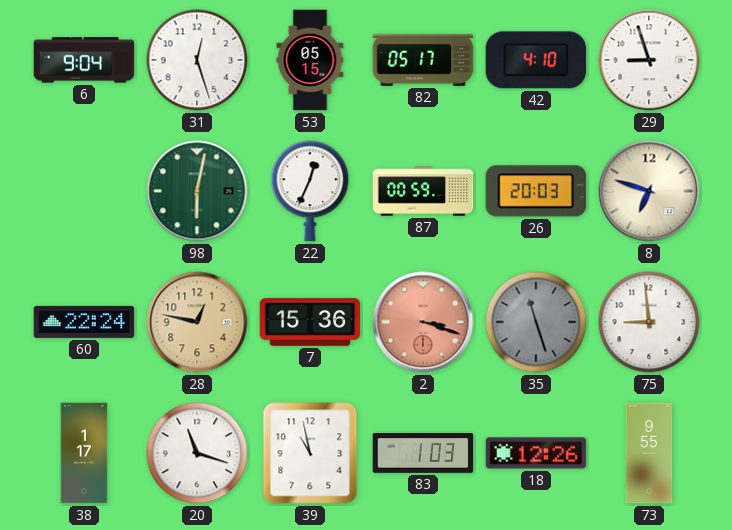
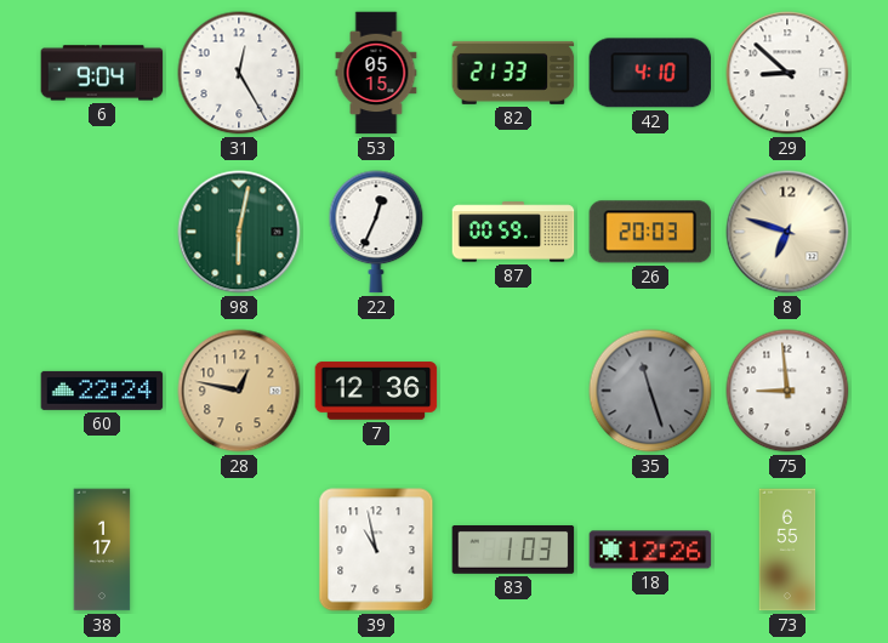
31: 12:27 -> 12:25
82: 05:17 -> 21:33
29: 8:57 -> 8:52
7: 15:36 -> 12:36
2: 3:18 -> none
20: 11:18 -> none
73: 9:55 -> 6:55
